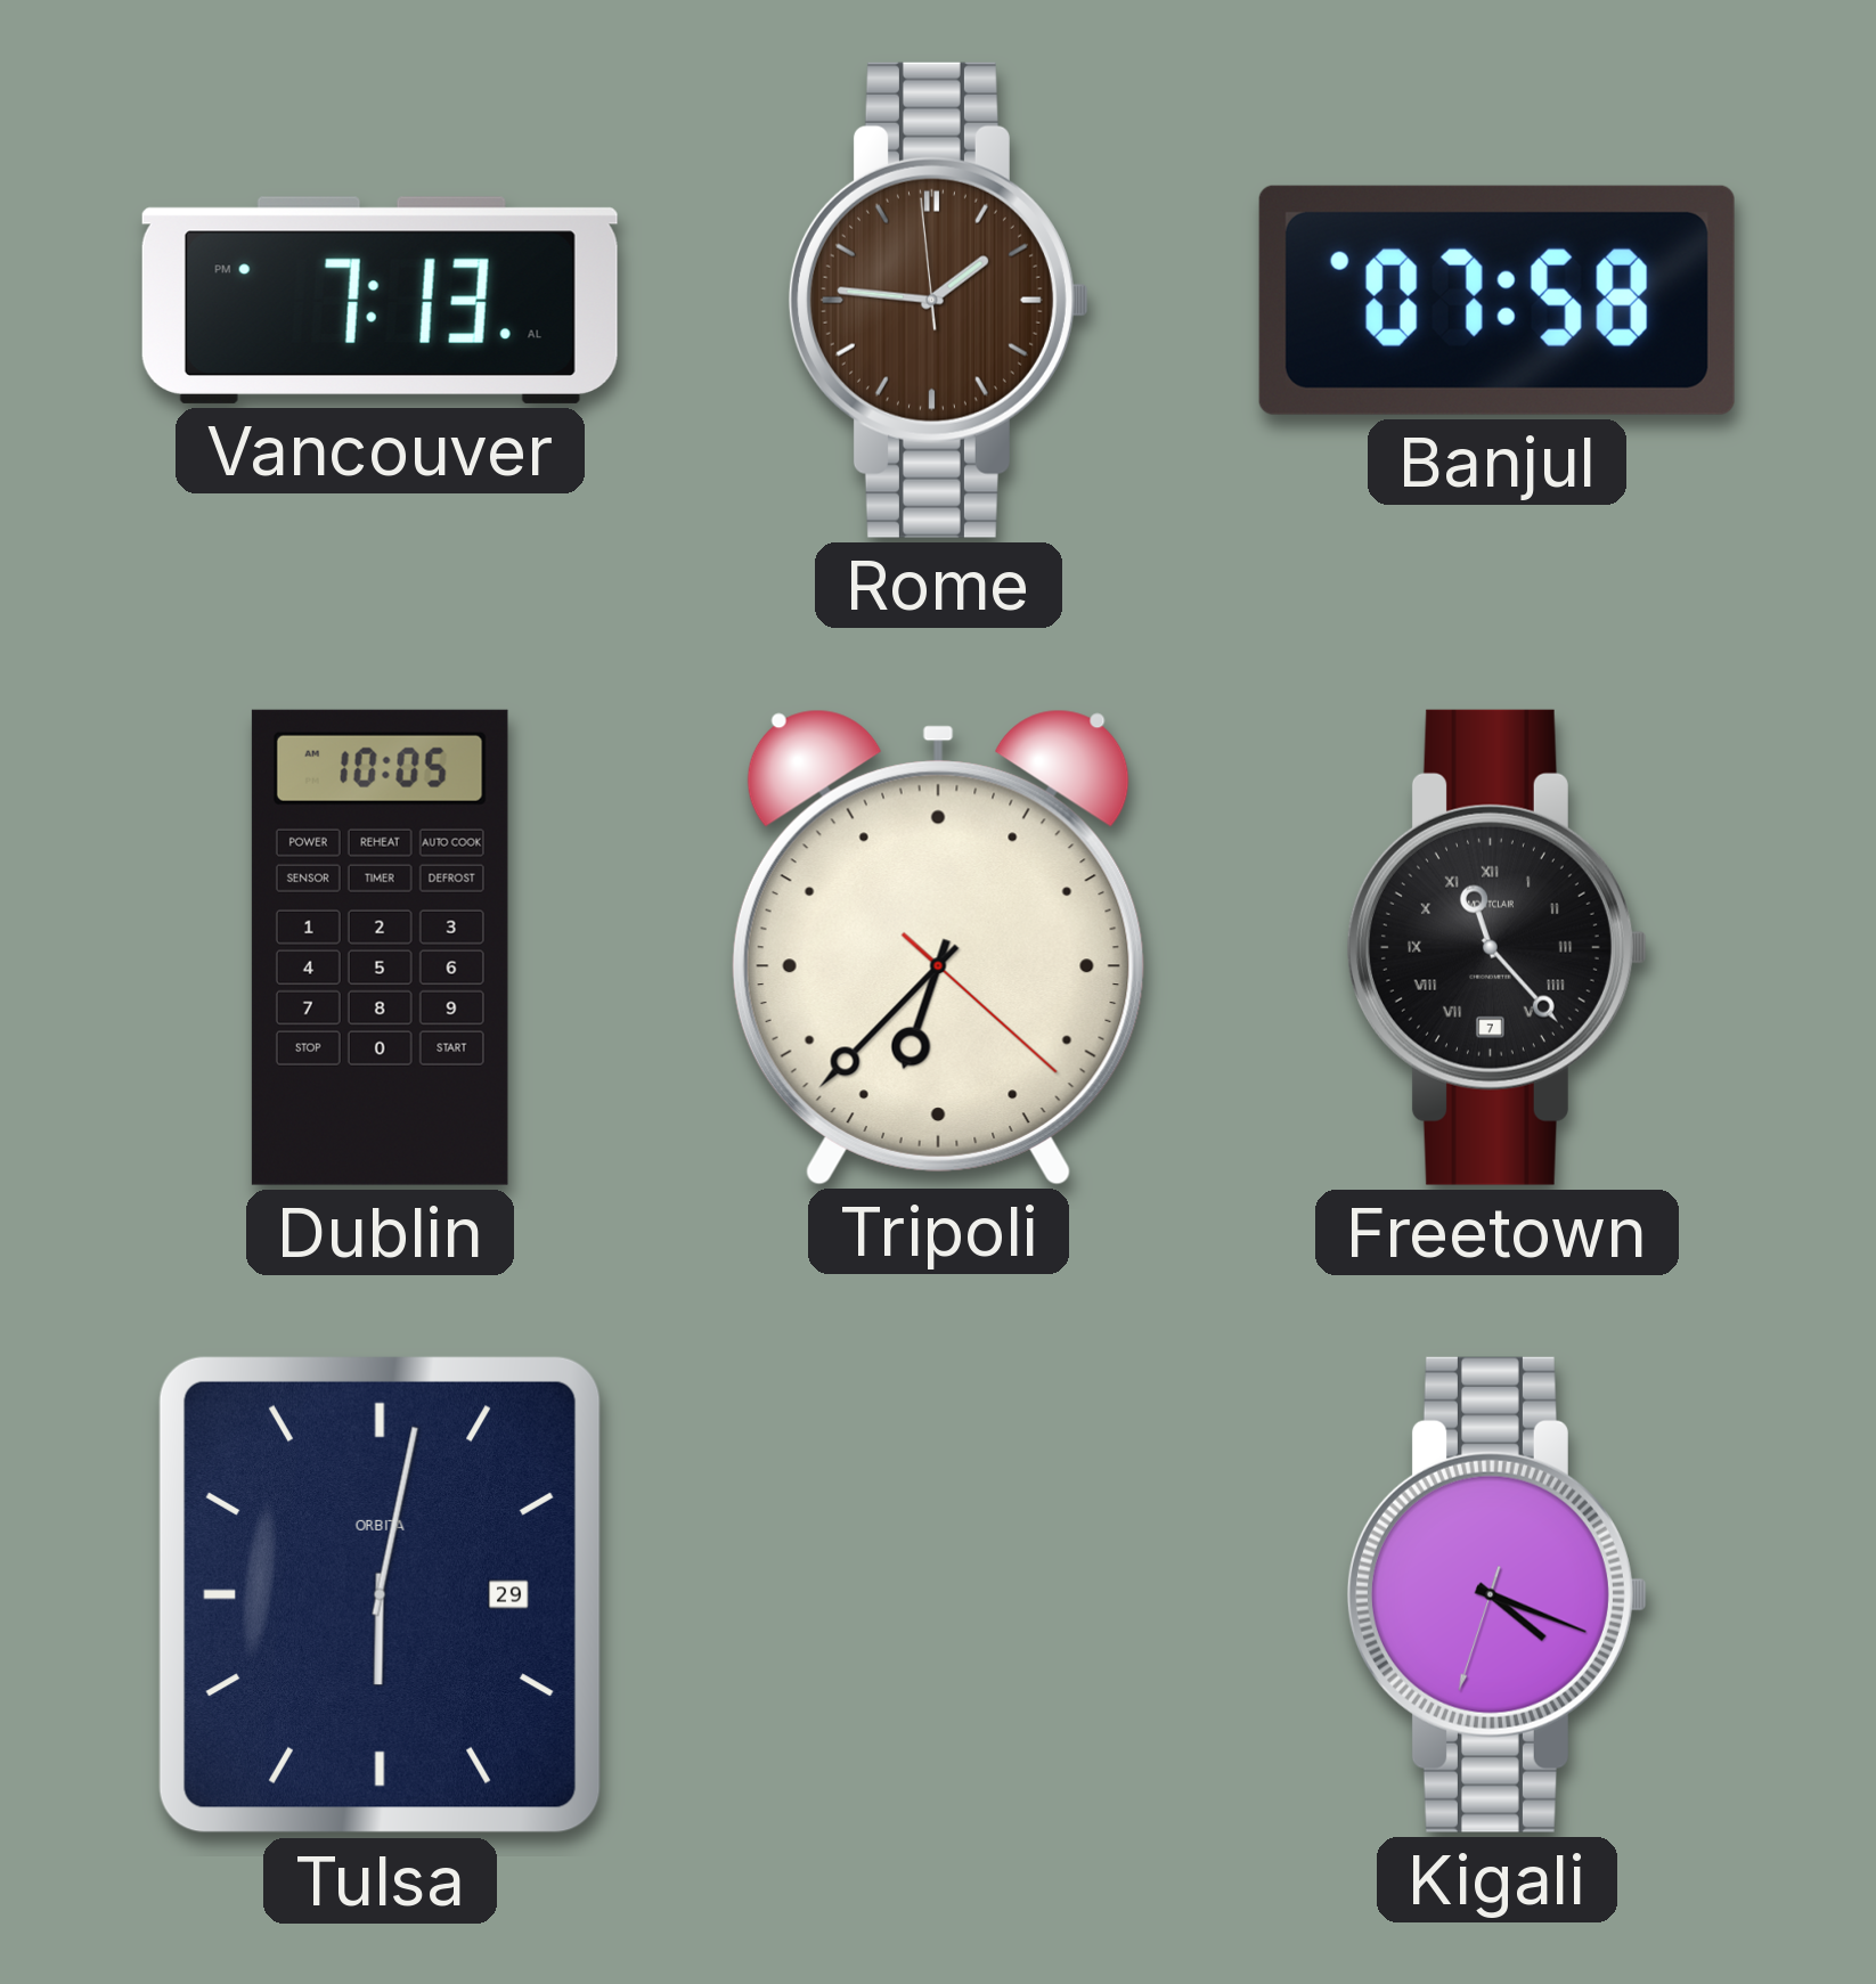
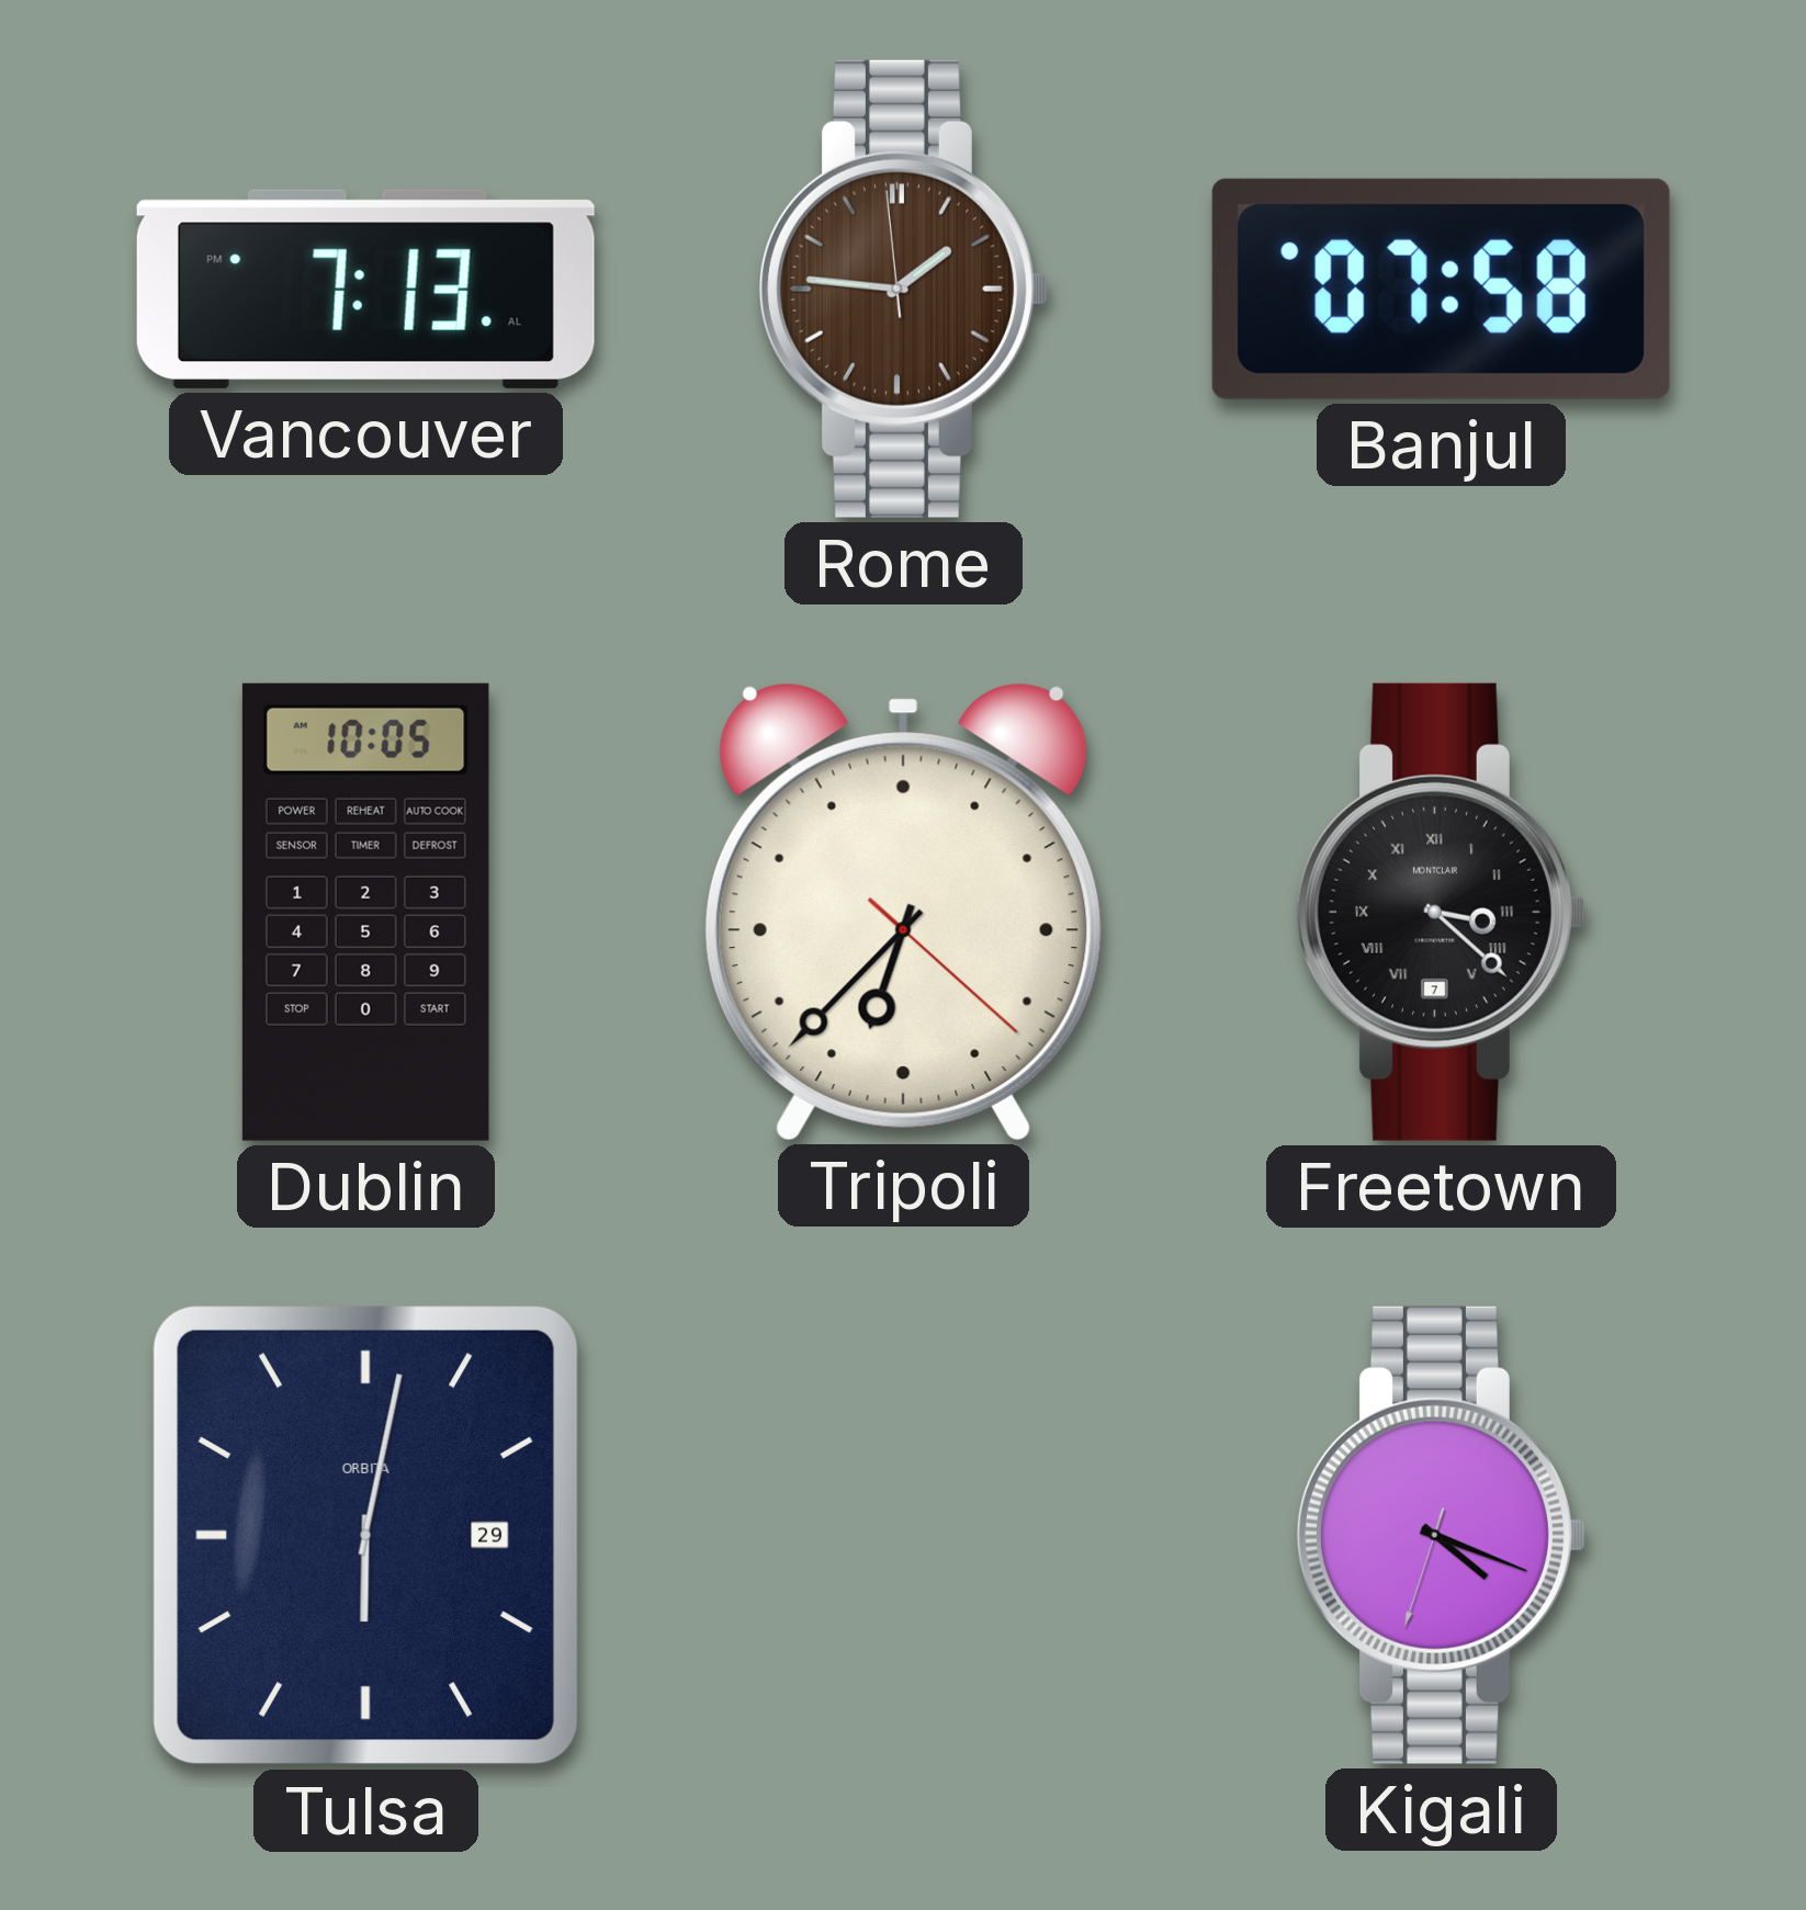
Freetown: 11:23 -> 3:22
